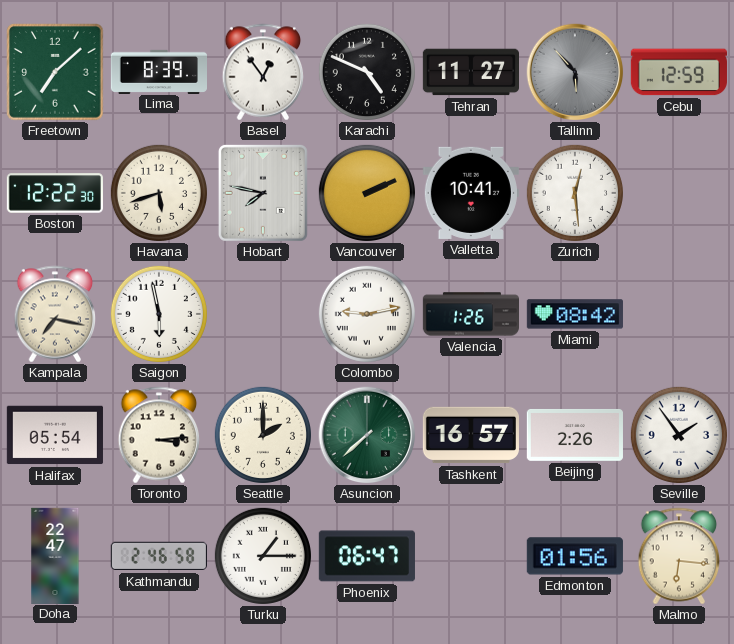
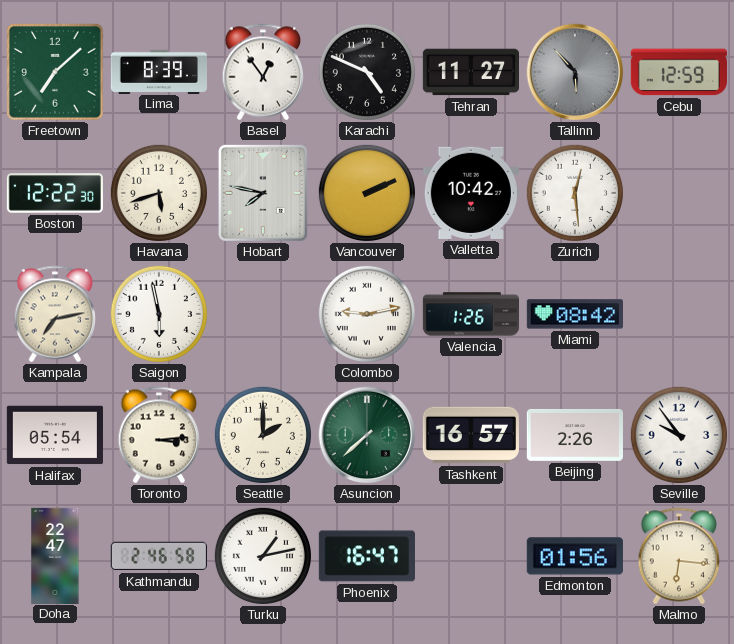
Valletta: 10:41 -> 10:42
Kampala: 7:17 -> 7:13
Seville: 1:54 -> 9:54
Turku: 1:15 -> 1:13
Phoenix: 06:47 -> 16:47
